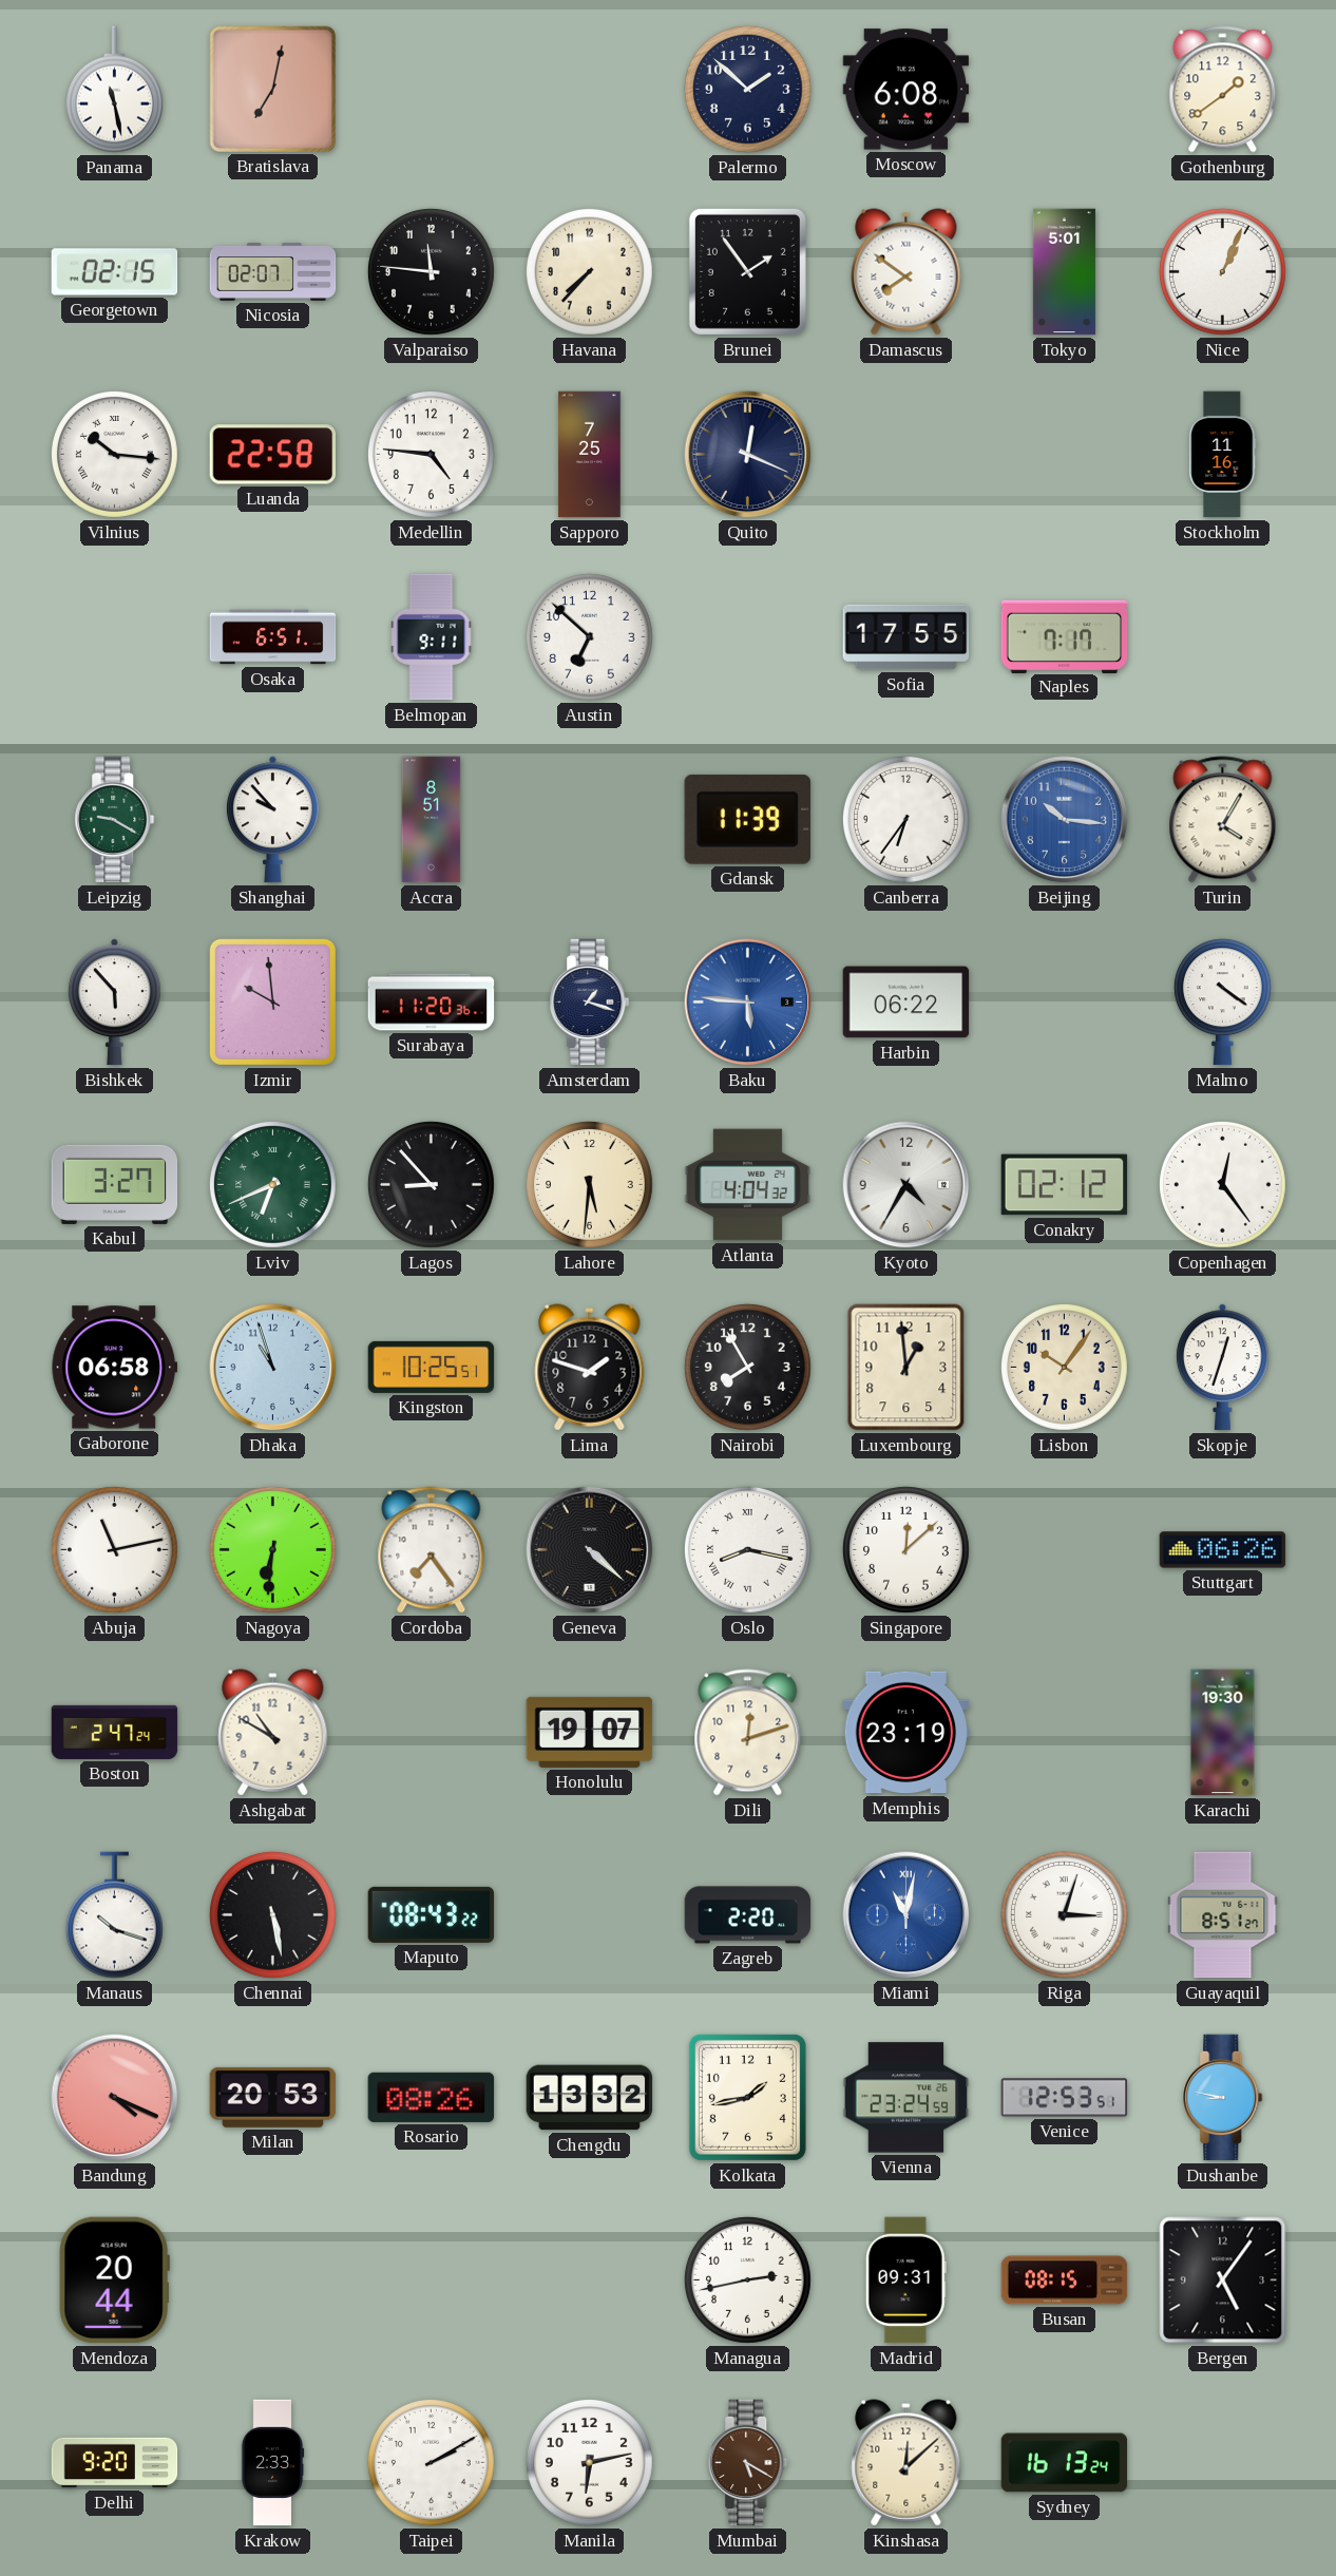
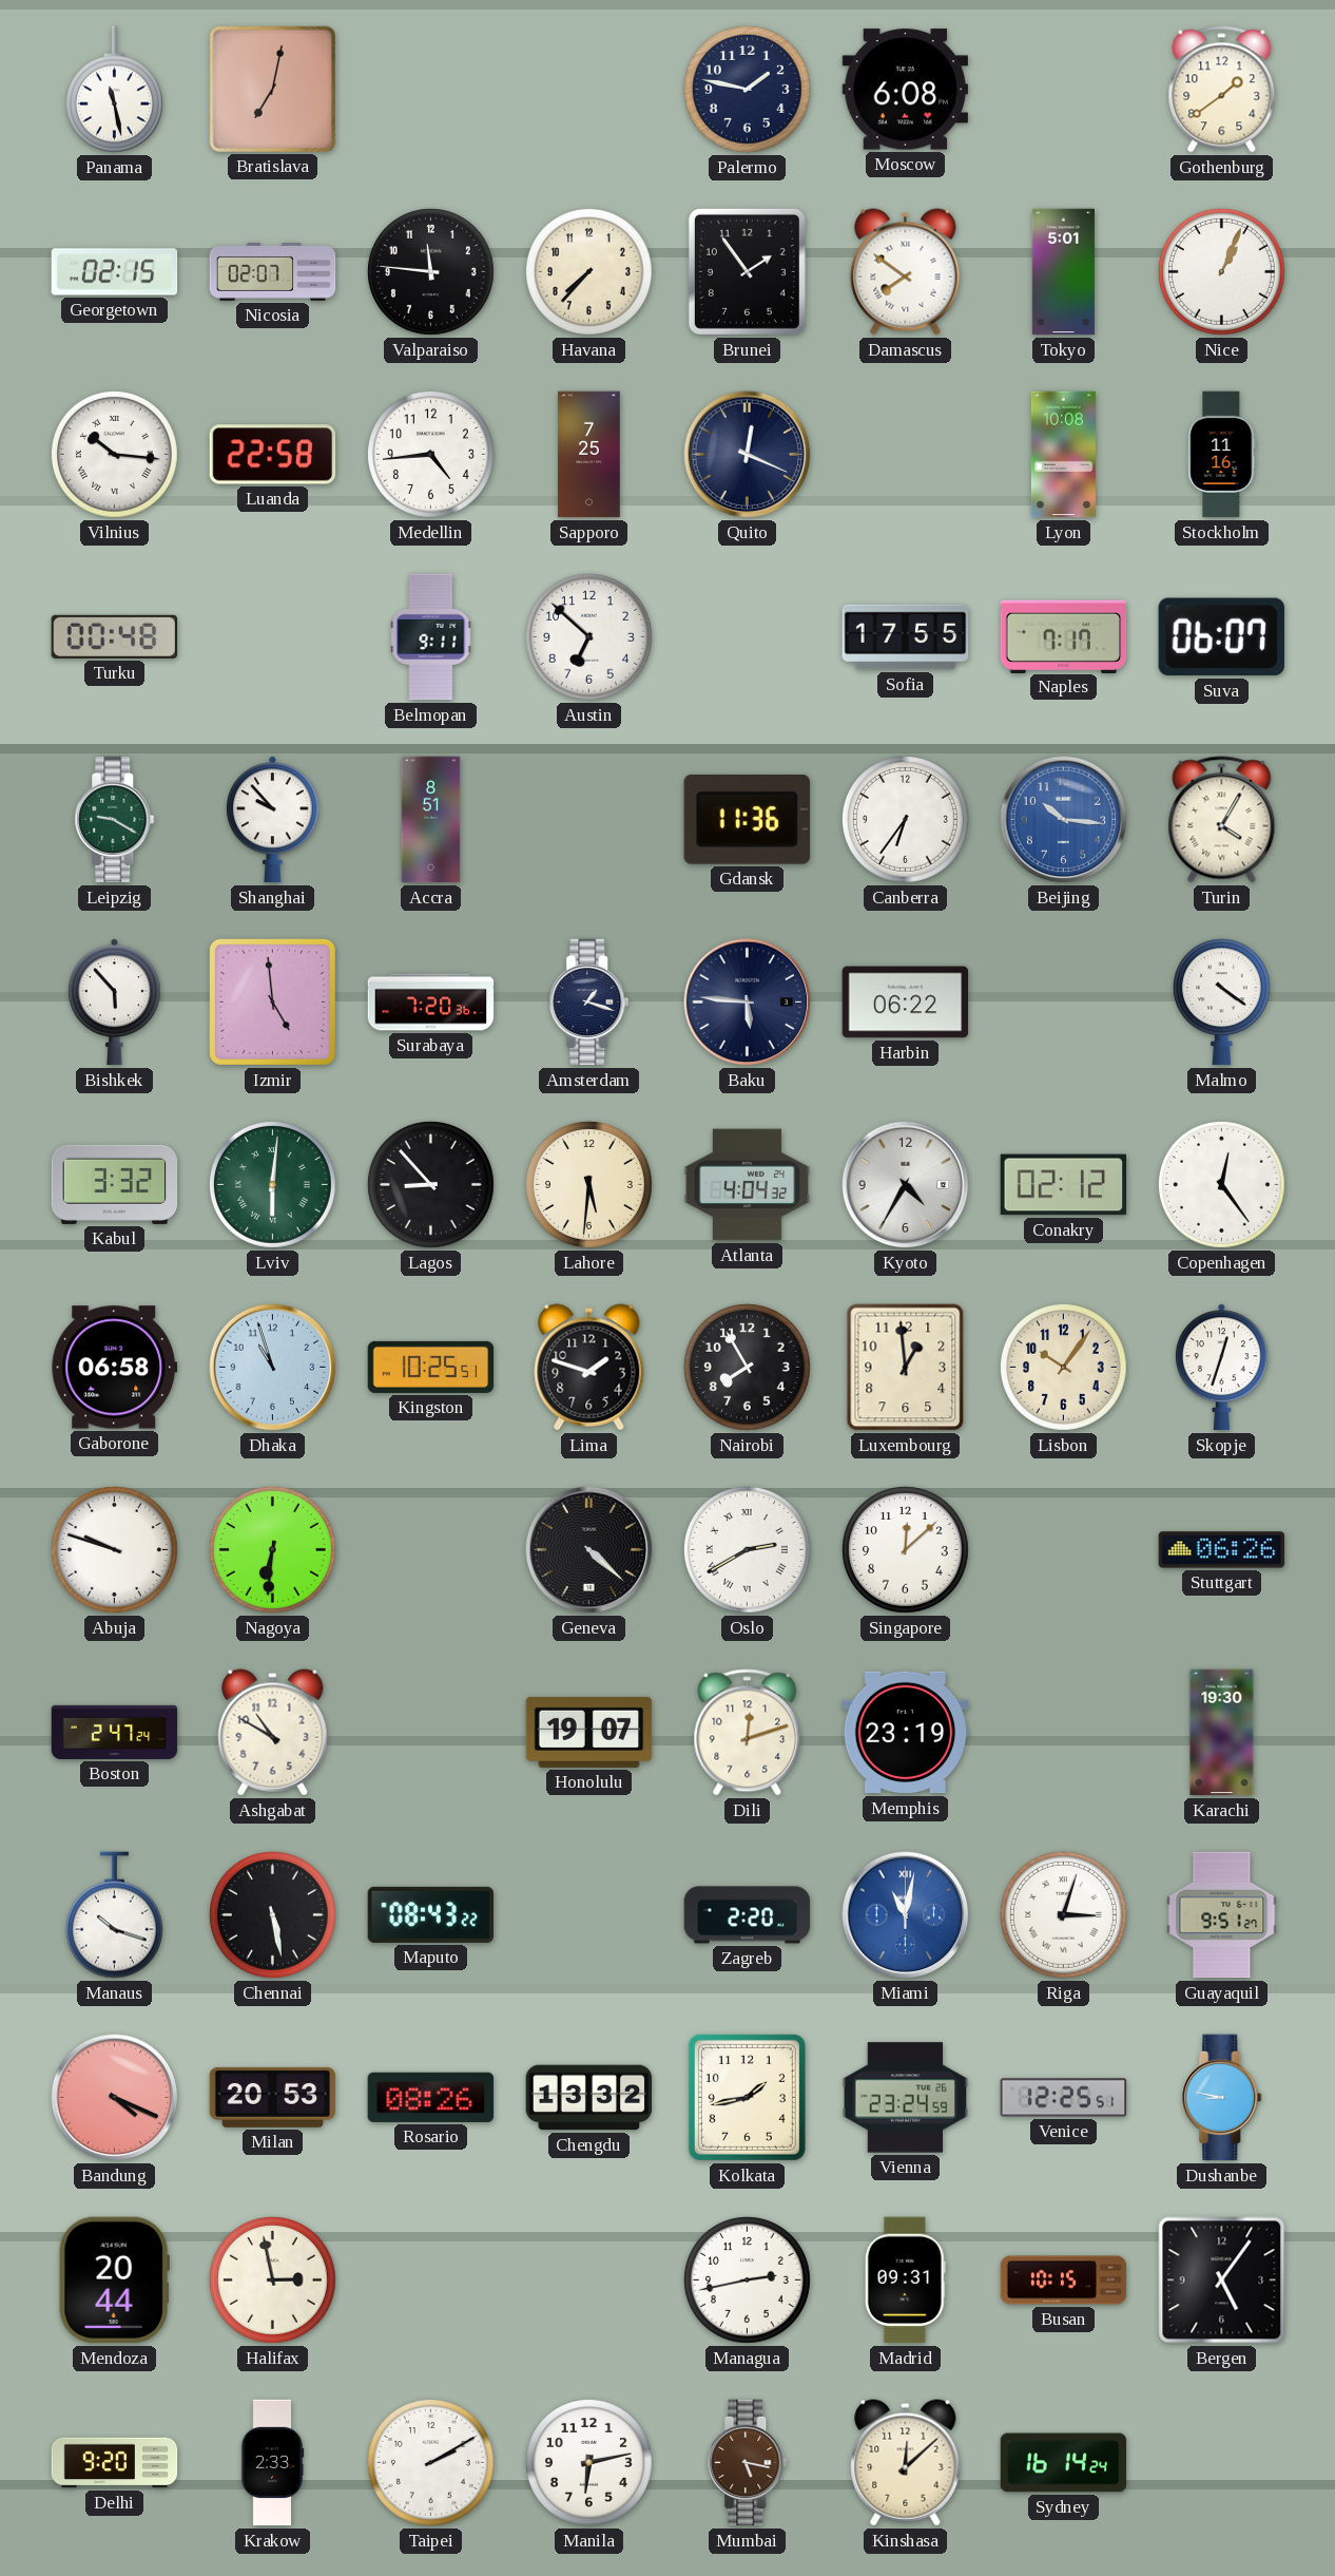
Palermo: 1:52 -> 1:47
Medellin: 4:46 -> 4:44
Lyon: none -> 10:08
Turku: none -> 00:48
Osaka: 6:51 -> none
Suva: none -> 06:07
Gdansk: 11:39 -> 11:36
Izmir: 9:59 -> 4:59
Surabaya: 11:20 -> 7:20
Baku dial: blue -> navy
Kabul: 3:27 -> 3:32
Lviv: 6:41 -> 6:01
Abuja: 11:13 -> 9:48
Cordoba: 7:24 -> none
Oslo: 8:17 -> 2:40
Guayaquil: 8:51 -> 9:51
Venice: 12:53 -> 12:25
Halifax: none -> 2:58
Busan: 08:15 -> 10:15
Mumbai: 5:20 -> 5:17
Sydney: 16:13 -> 16:14
